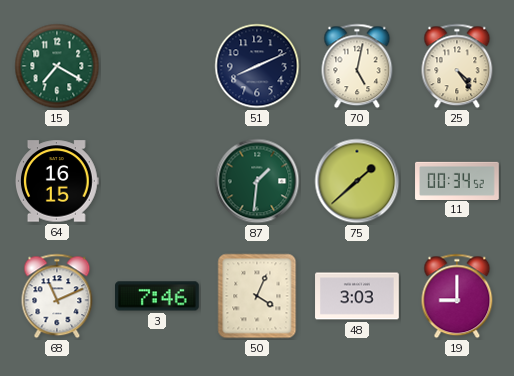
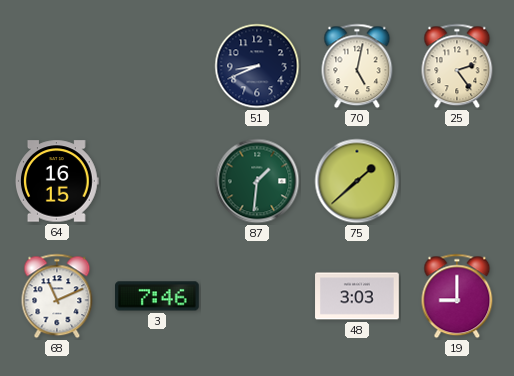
15: 7:20 -> none
51: 8:11 -> 8:41
25: 4:24 -> 2:24
11: 00:34 -> none
50: 4:04 -> none
